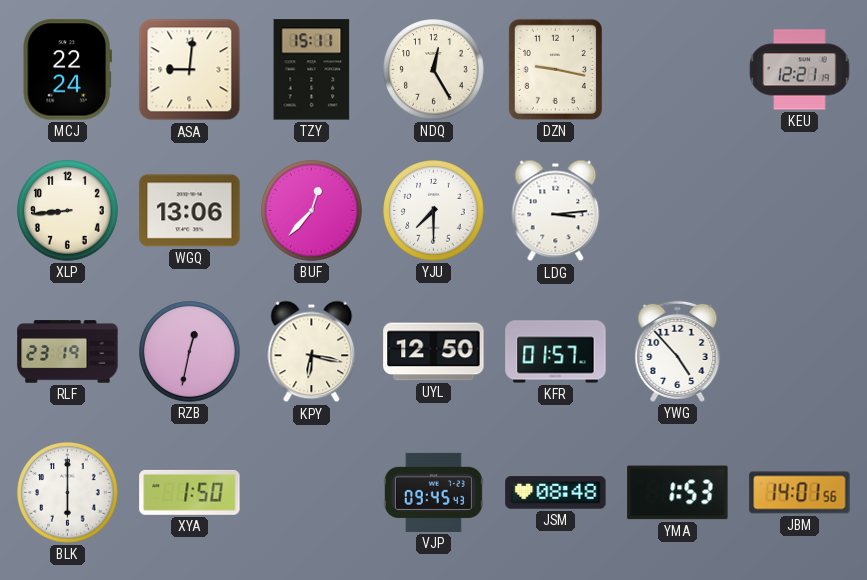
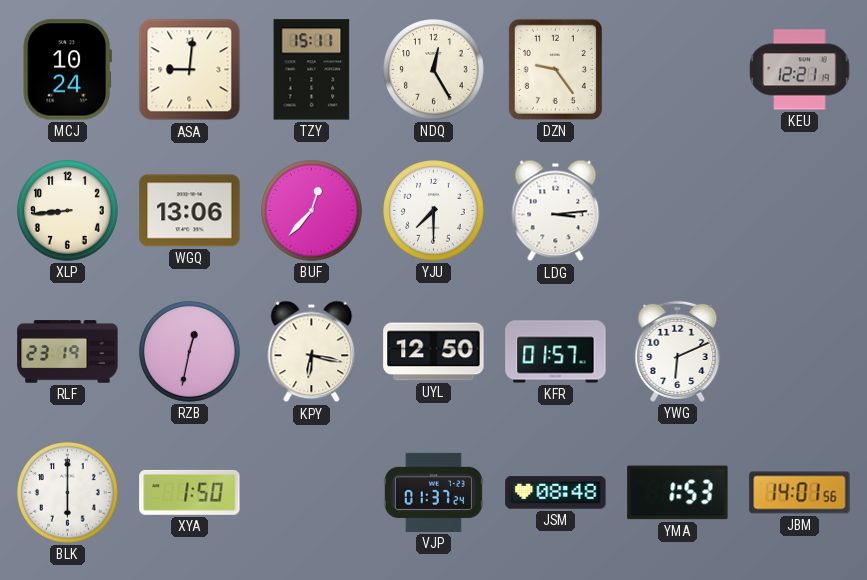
MCJ: 22:24 -> 10:24
DZN: 9:17 -> 9:24
YWG: 4:53 -> 6:11
VJP: 09:45 -> 01:37
